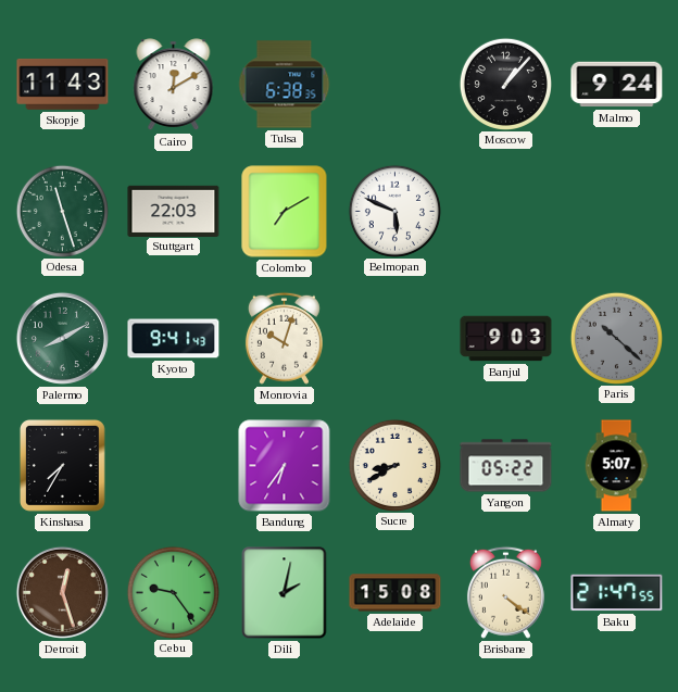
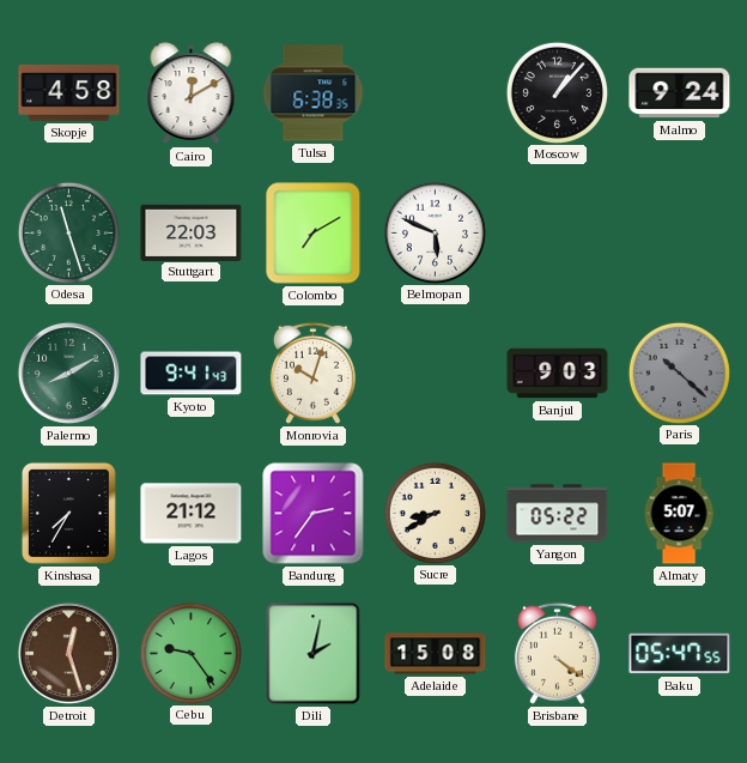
Skopje: 11:43 -> 4:58
Lagos: none -> 21:12
Bandung: 6:36 -> 2:36
Baku: 21:47 -> 05:47
